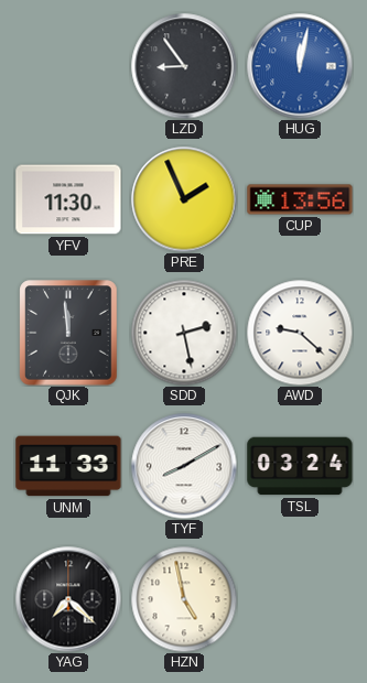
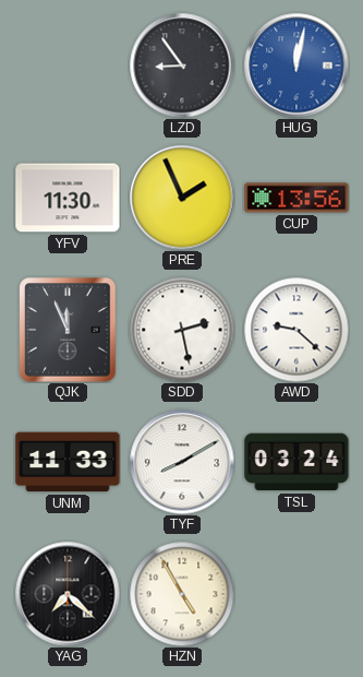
QJK: 11:59 -> 11:56
HZN: 4:58 -> 4:55
